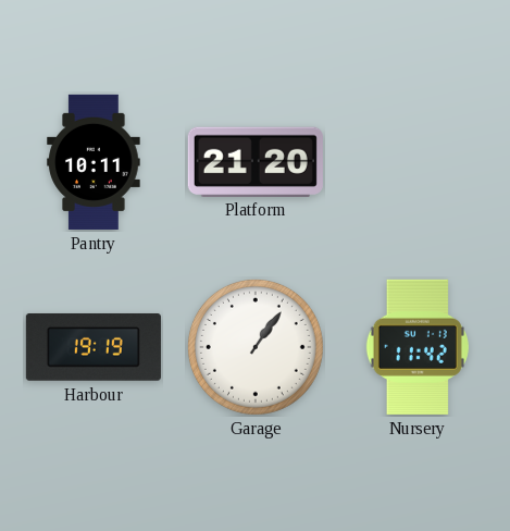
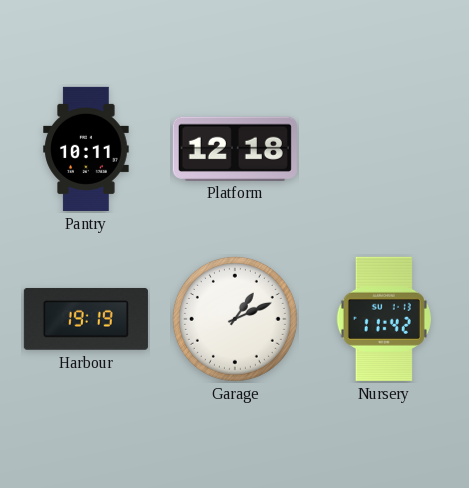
Platform: 21:20 -> 12:18
Garage: 1:06 -> 1:11
